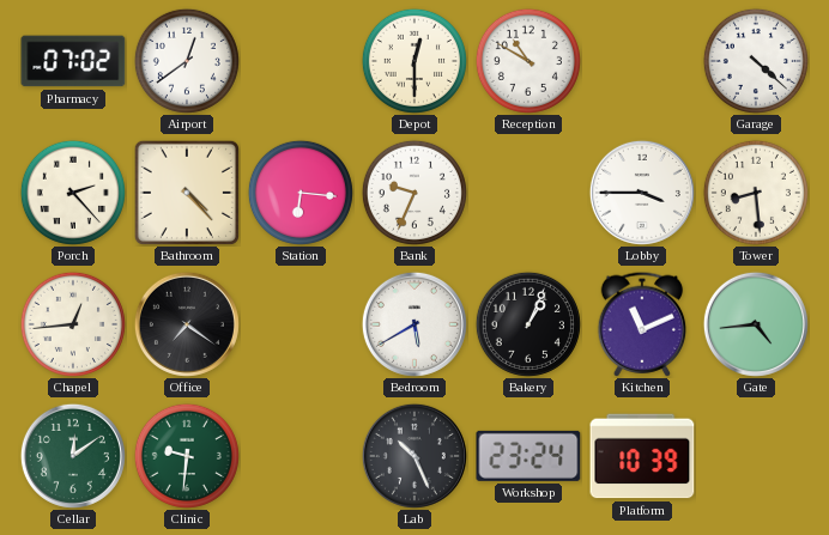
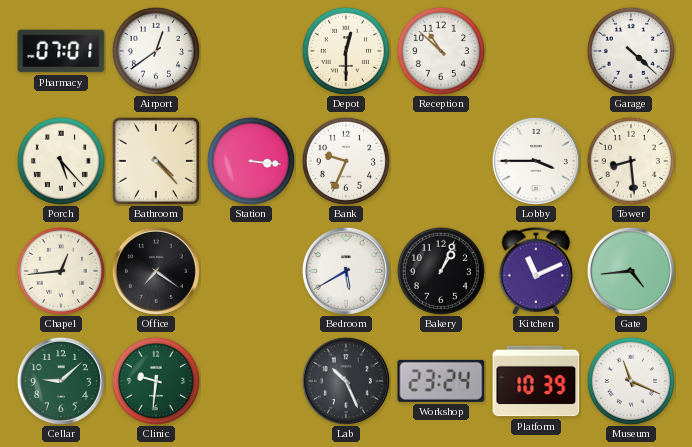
Pharmacy: 07:02 -> 07:01
Reception: 10:50 -> 10:52
Porch: 2:23 -> 5:23
Station: 6:16 -> 3:16
Cellar: 12:09 -> 9:08
Museum: none -> 11:19
